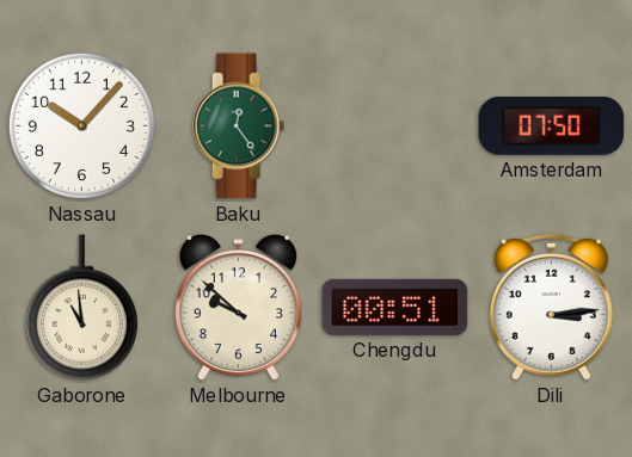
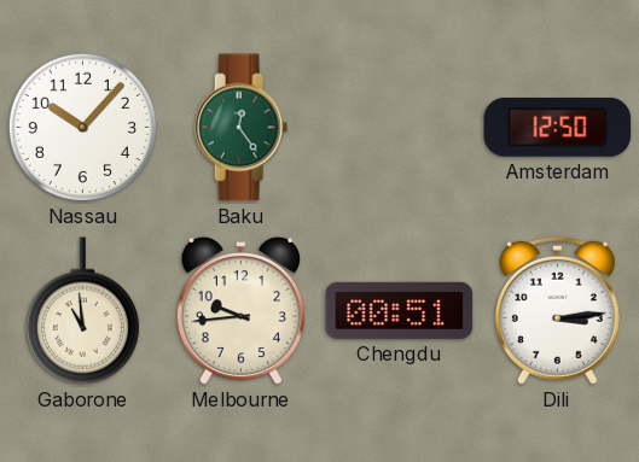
Amsterdam: 07:50 -> 12:50
Melbourne: 9:52 -> 9:44
